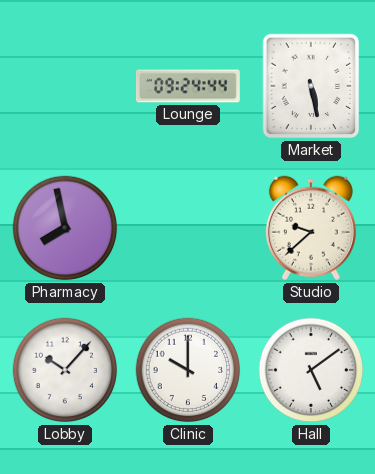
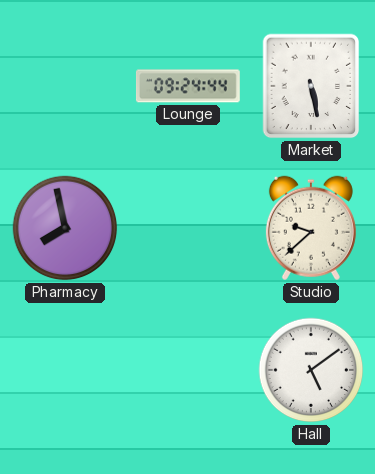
Lobby: 10:07 -> none
Clinic: 10:00 -> none
